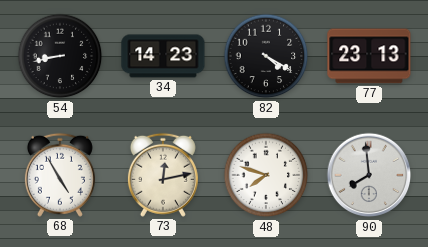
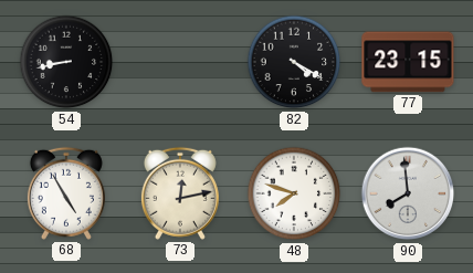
34: 14:23 -> none
77: 23:13 -> 23:15
